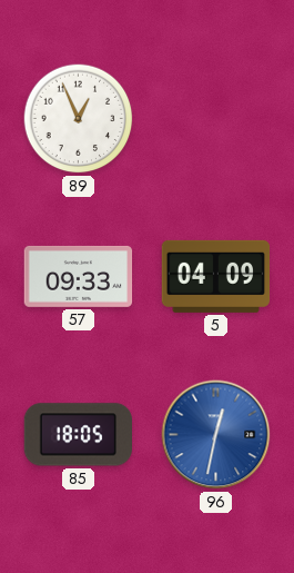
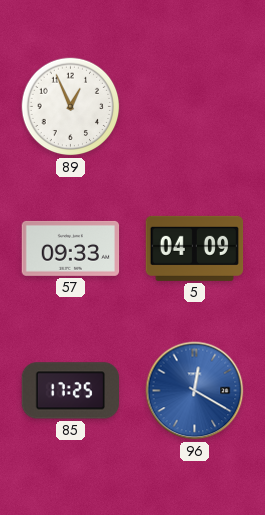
85: 18:05 -> 17:25
96: 12:32 -> 12:20
